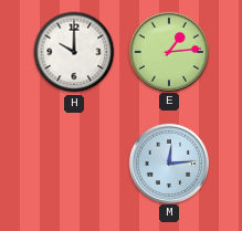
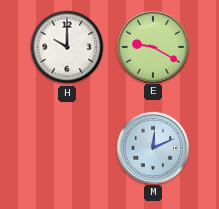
E: 1:14 -> 9:20
M: 12:14 -> 12:11
